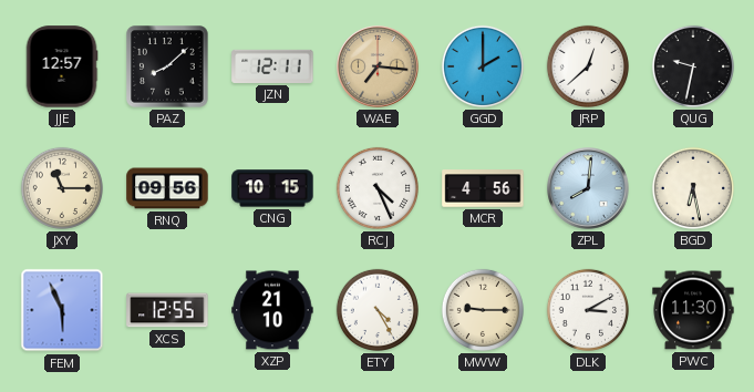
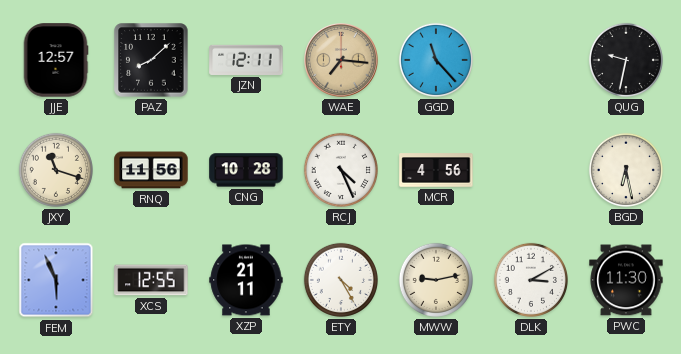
GGD: 2:00 -> 11:23
JRP: 12:38 -> none
JXY: 11:15 -> 11:18
RNQ: 09:56 -> 11:56
CNG: 10:15 -> 10:28
ZPL: 8:01 -> none
XZP: 21:10 -> 21:11
MWW: 9:15 -> 9:13
